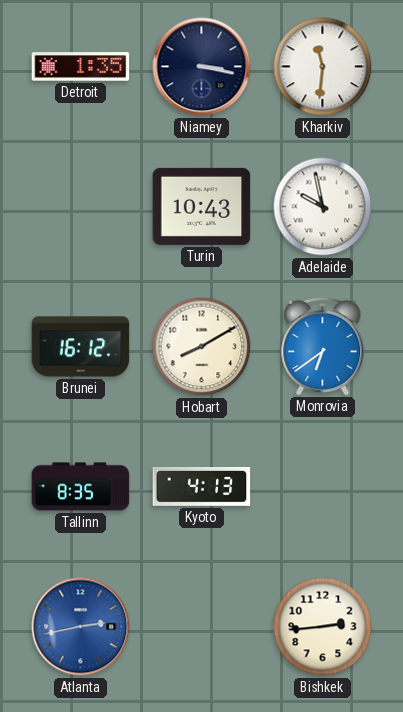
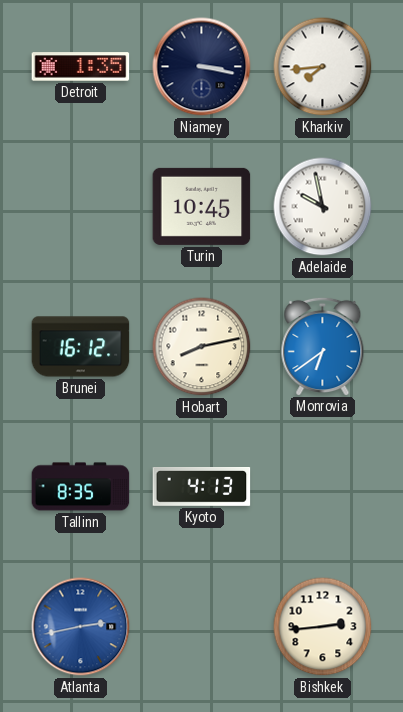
Kharkiv: 11:31 -> 7:44
Turin: 10:43 -> 10:45
Hobart: 8:10 -> 8:13
